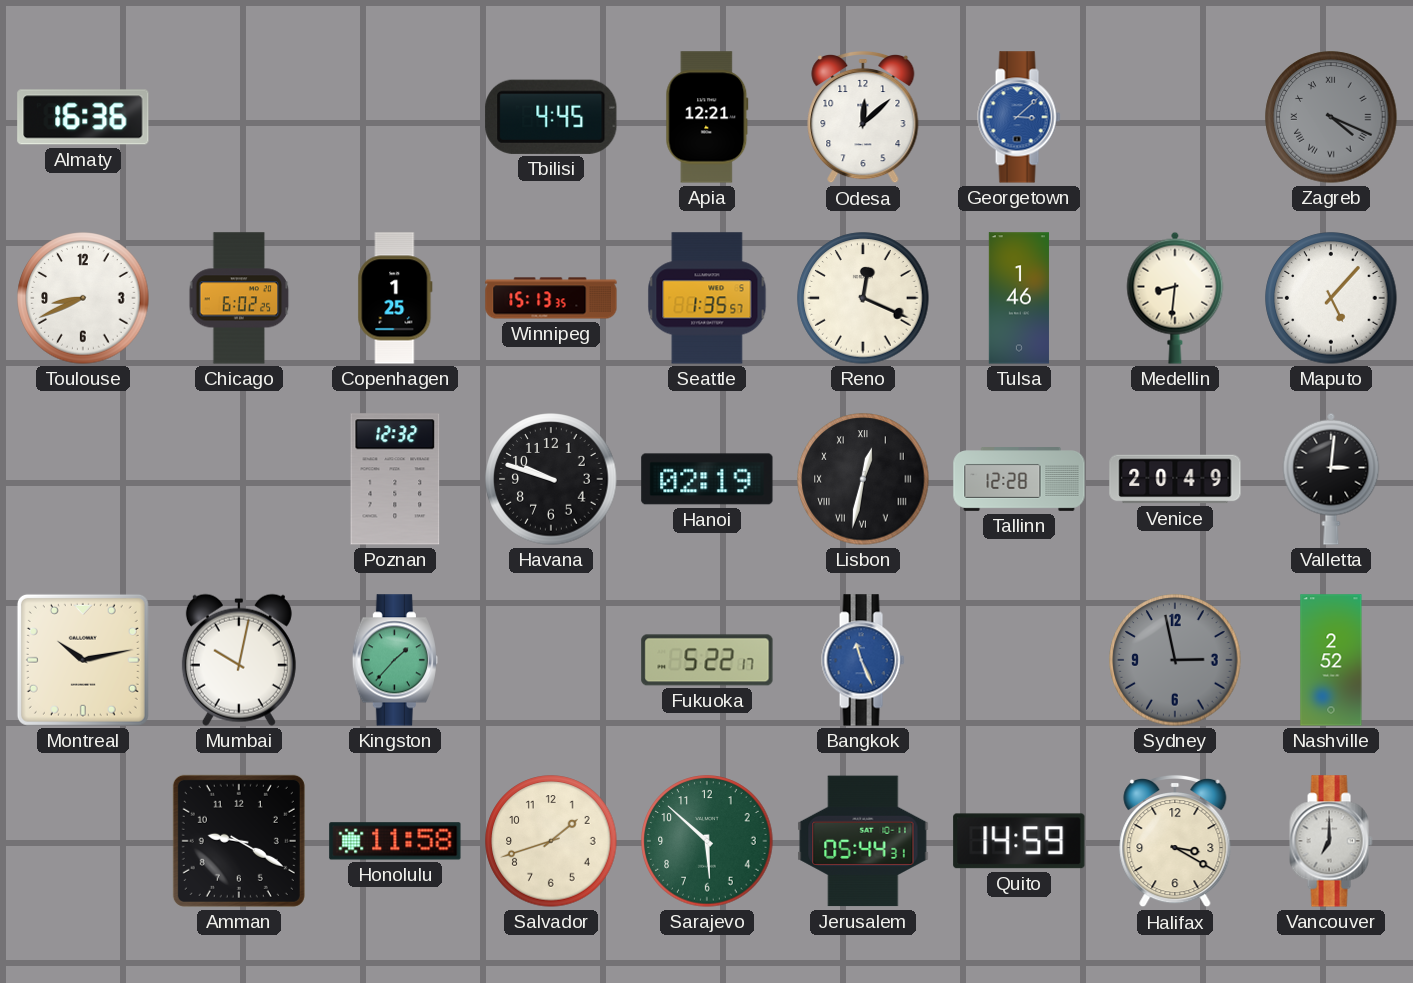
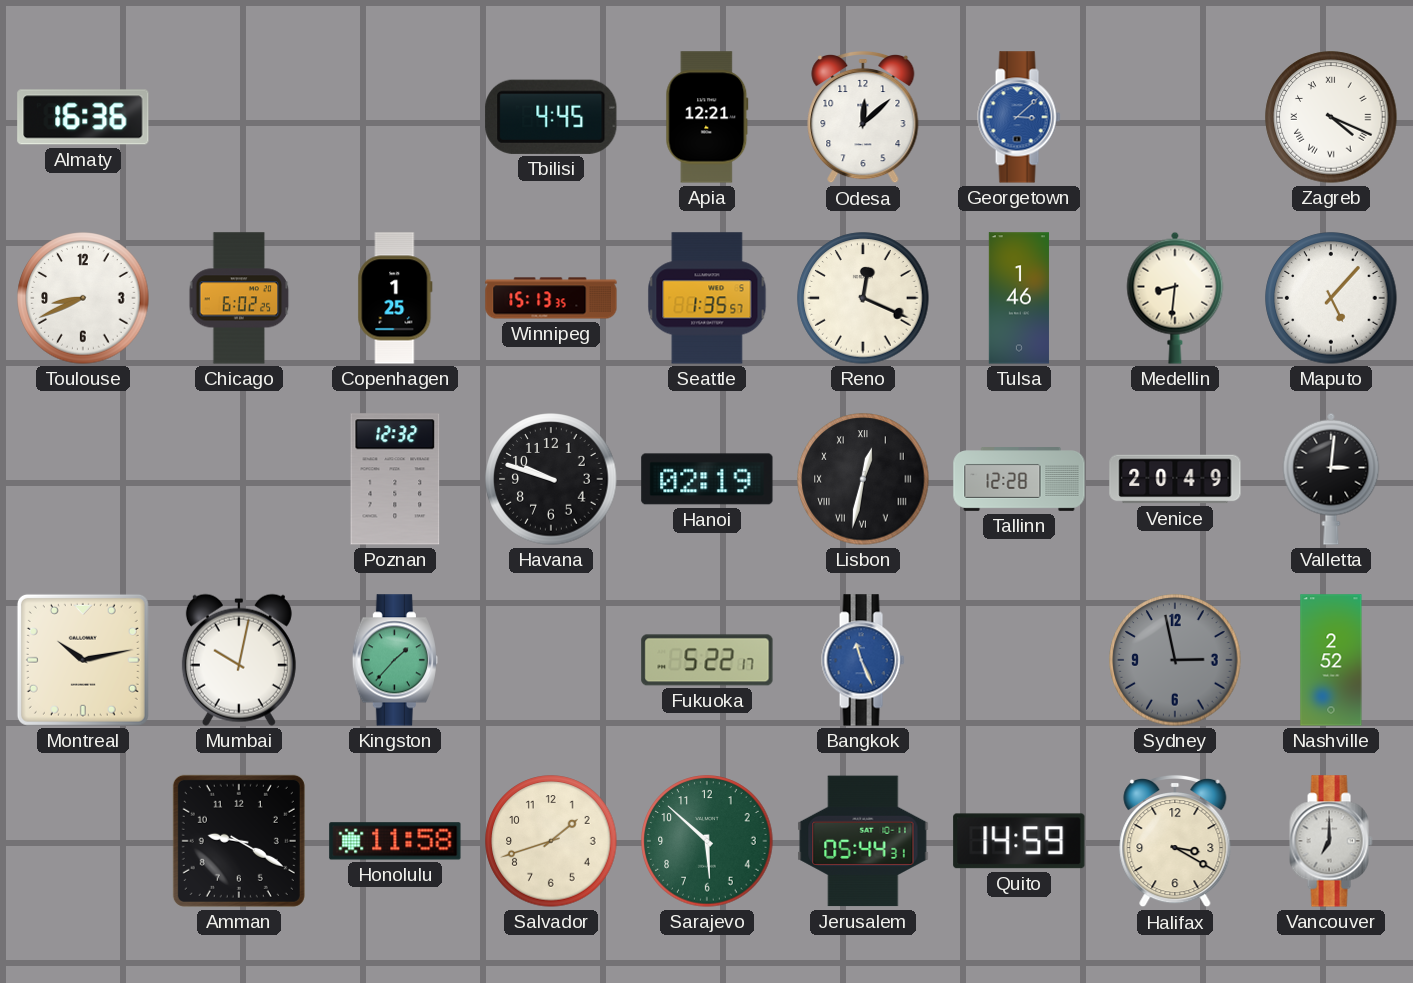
Zagreb dial: grey -> white
